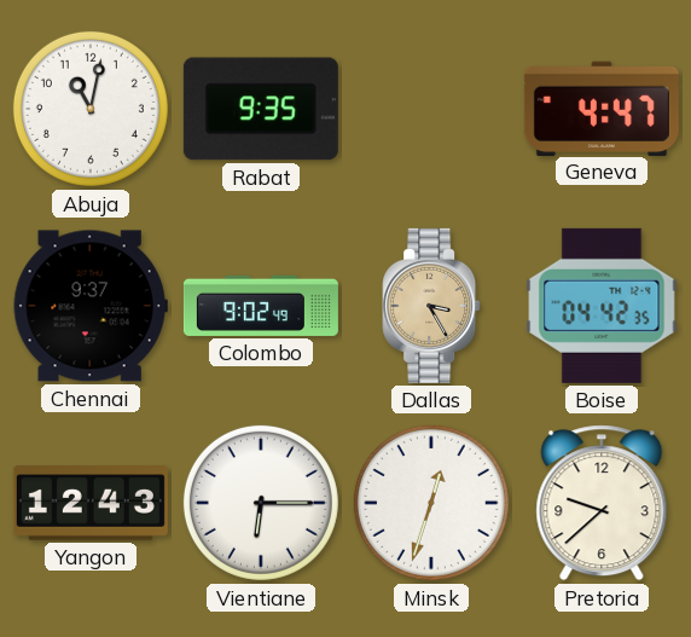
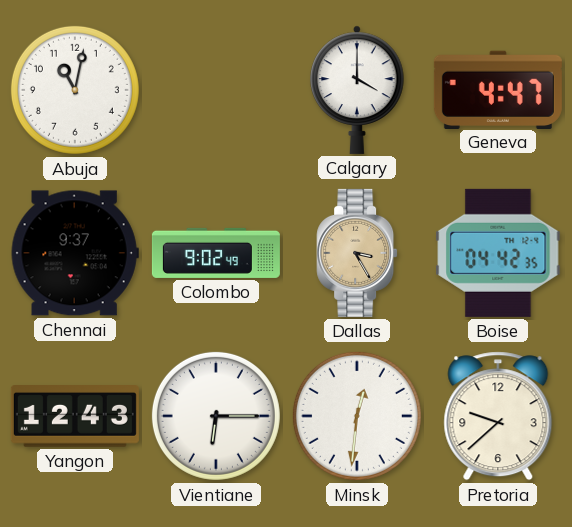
Rabat: 9:35 -> none
Calgary: none -> 4:00
Minsk: 12:33 -> 12:31
